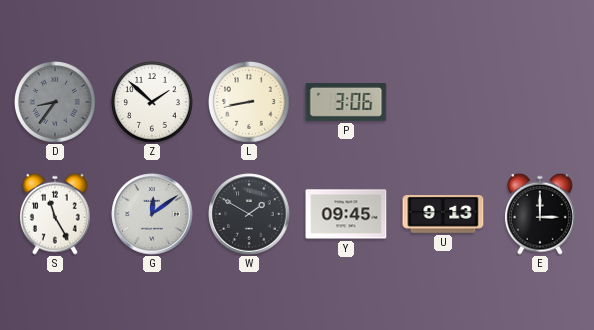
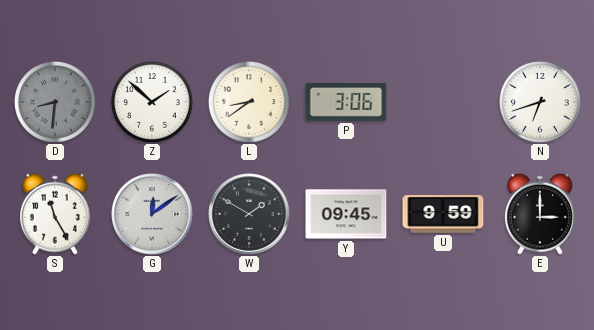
D: 8:36 -> 8:31
L: 8:43 -> 8:39
N: none -> 6:42
U: 9:13 -> 9:59
